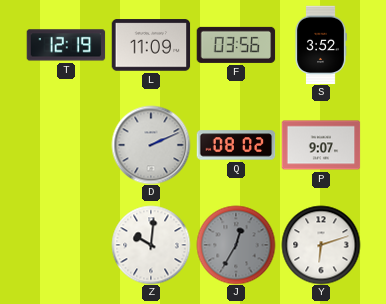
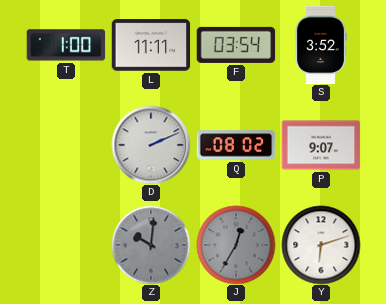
T: 12:19 -> 1:00
L: 11:09 -> 11:11
F: 03:56 -> 03:54
Z dial: white -> grey
